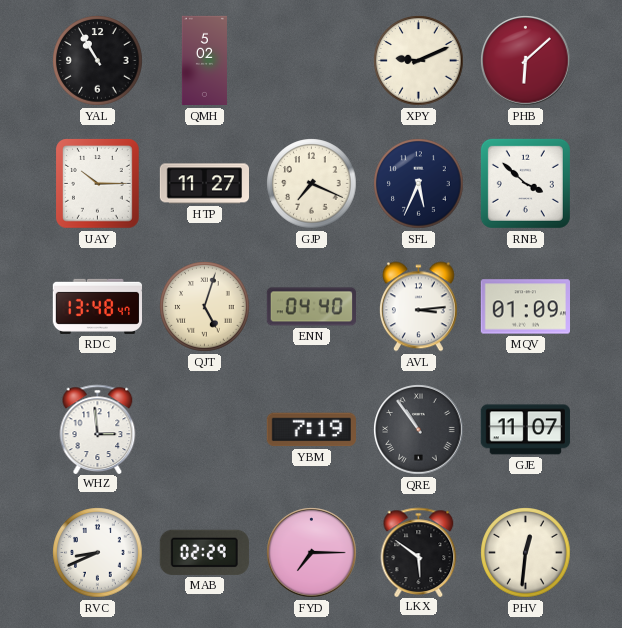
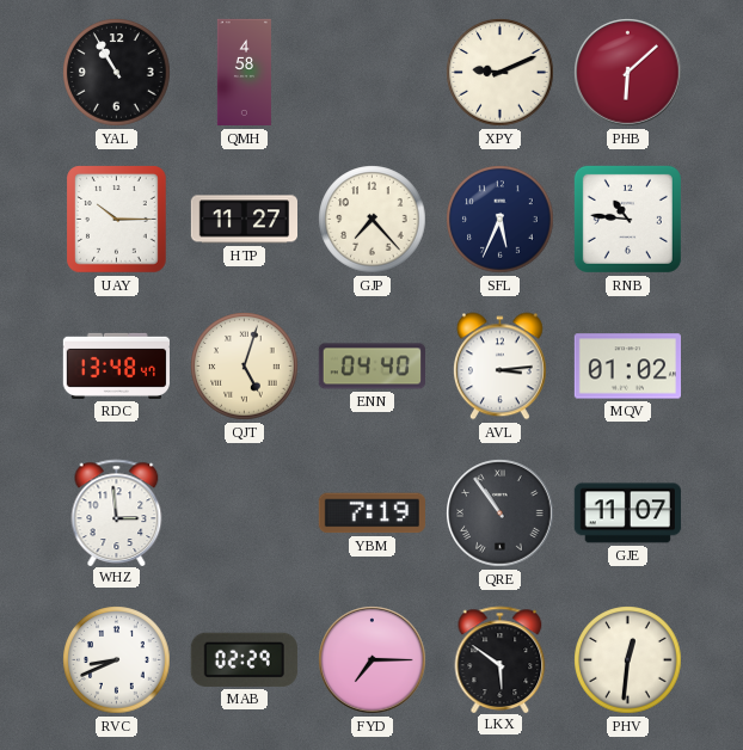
QMH: 5:02 -> 4:58
GJP: 7:19 -> 7:23
RNB: 3:52 -> 10:46
MQV: 01:09 -> 01:02
